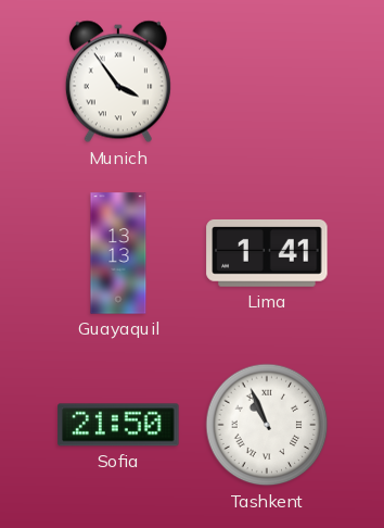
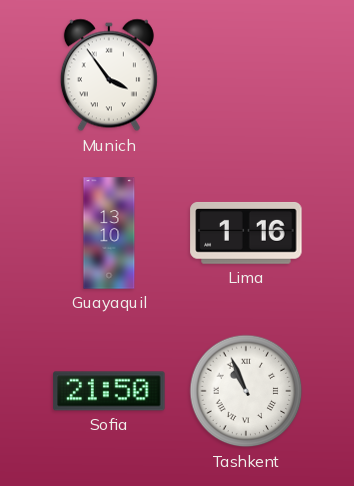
Guayaquil: 13:13 -> 13:10
Lima: 1:41 -> 1:16
